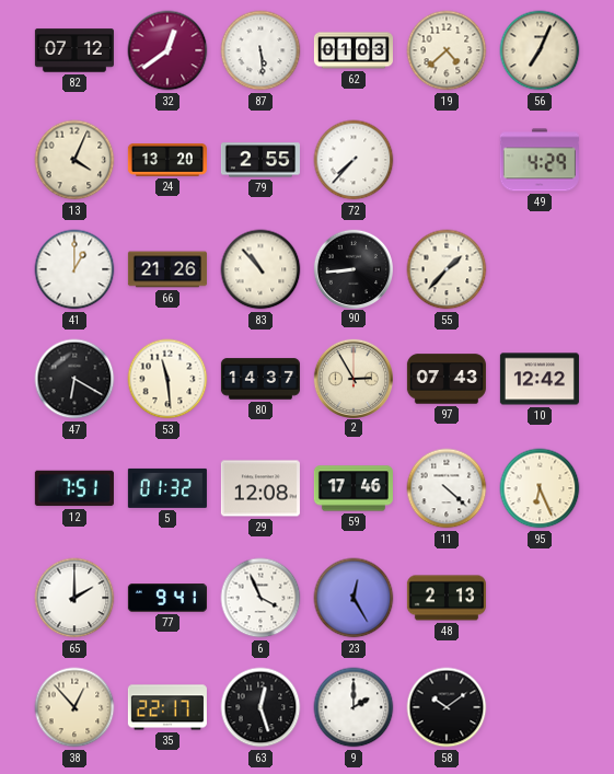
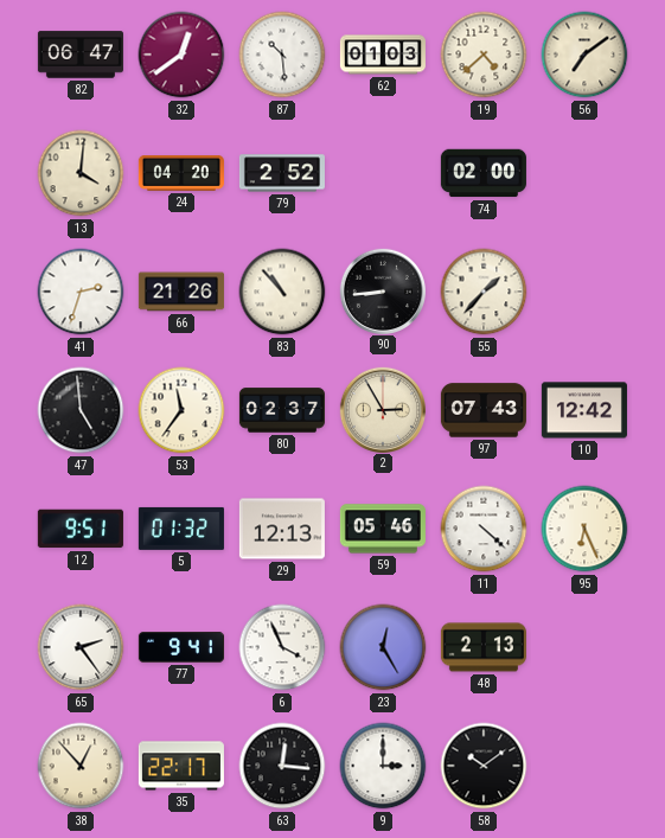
82: 07:12 -> 06:47
87: 5:29 -> 10:29
56: 7:04 -> 7:09
13: 4:04 -> 4:01
24: 13:20 -> 04:20
79: 2:55 -> 2:52
72: 7:37 -> none
74: none -> 02:00
49: 4:29 -> none
41: 1:00 -> 2:33
47: 6:20 -> 4:59
53: 11:29 -> 11:36
80: 14:37 -> 02:37
12: 7:51 -> 9:51
29: 12:08 -> 12:13
59: 17:46 -> 05:46
65: 2:00 -> 2:24
63: 12:27 -> 12:16
9: 2:00 -> 3:00
